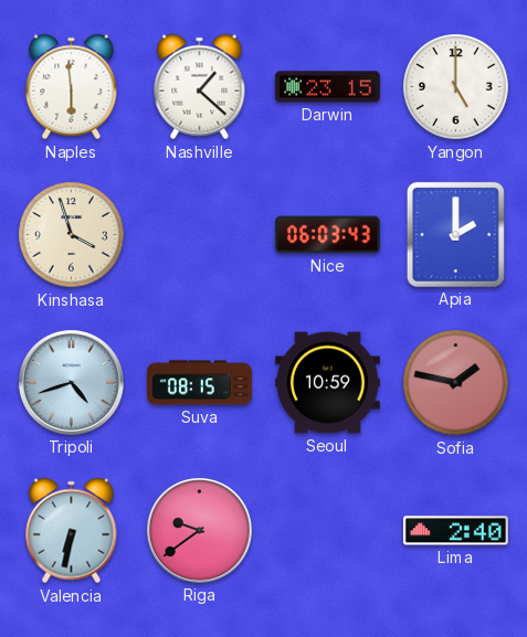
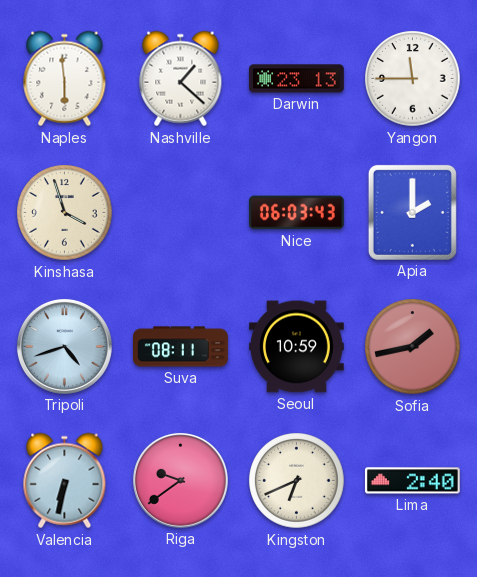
Darwin: 23:15 -> 23:13
Yangon: 5:00 -> 11:45
Suva: 08:15 -> 08:11
Sofia: 1:47 -> 1:43
Kingston: none -> 6:41
